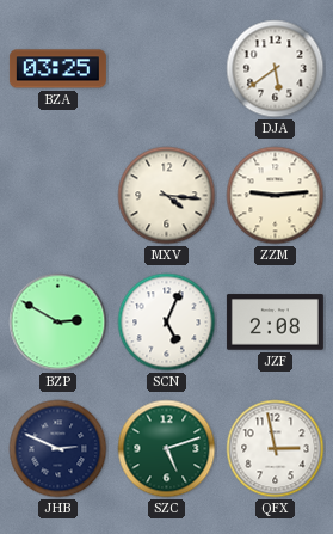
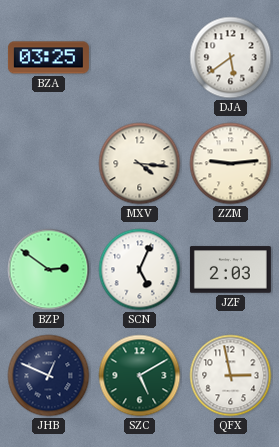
BZP: 2:50 -> 2:51
JZF: 2:08 -> 2:03
JHB: 2:49 -> 12:49
SZC: 5:12 -> 5:10
